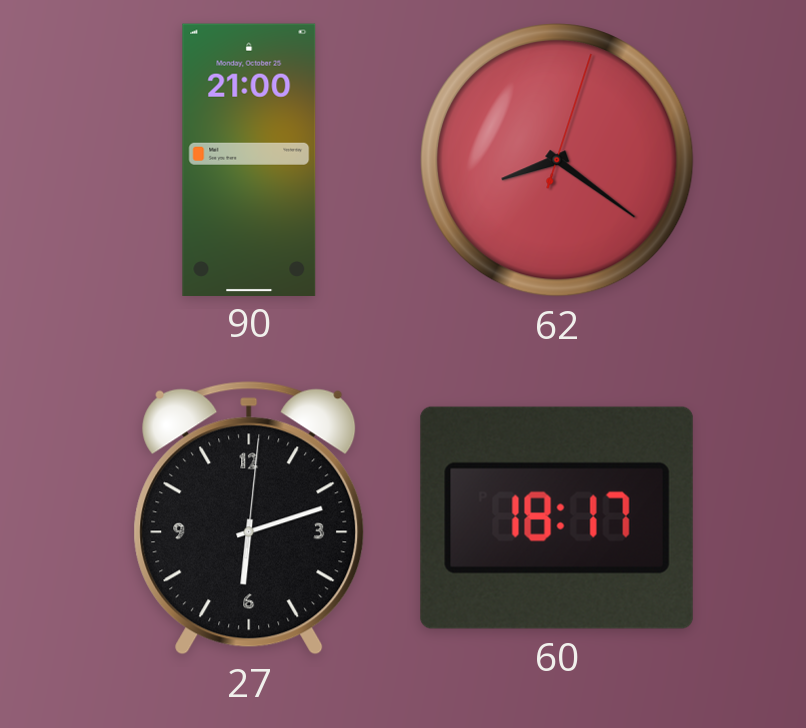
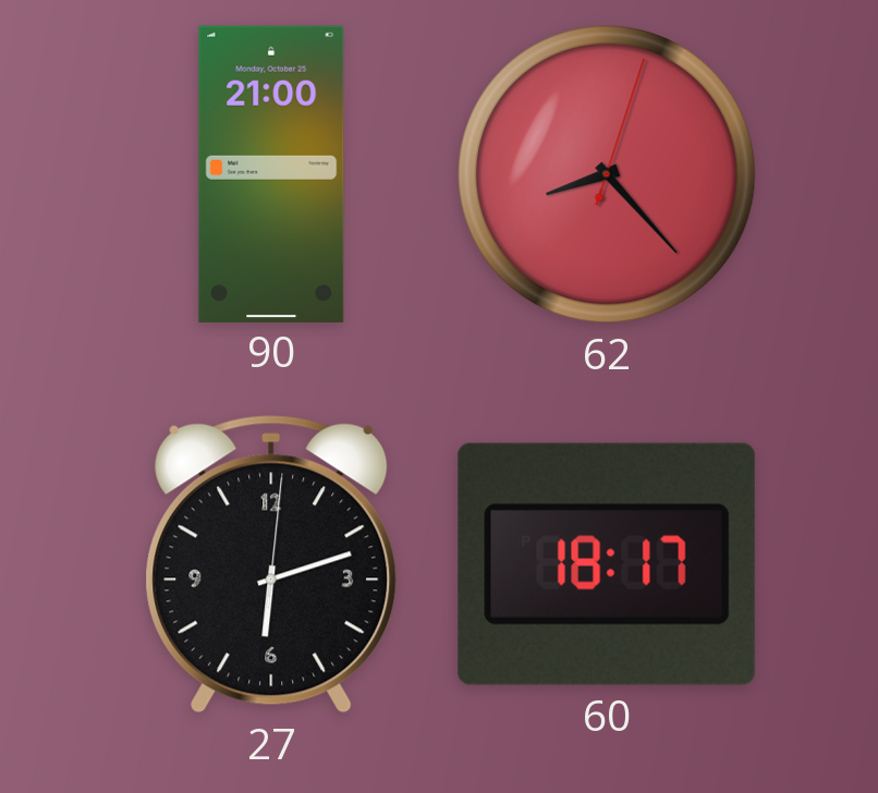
62: 8:21 -> 8:23
